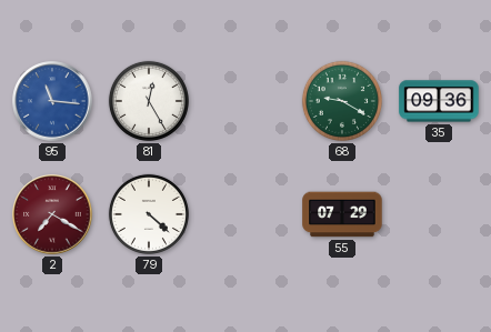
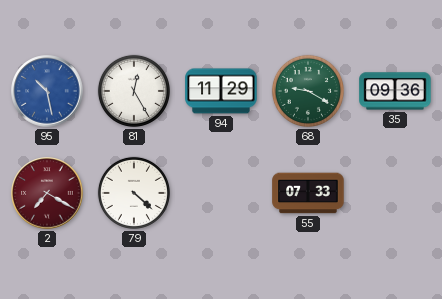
95: 11:16 -> 10:28
94: none -> 11:29
55: 07:29 -> 07:33
